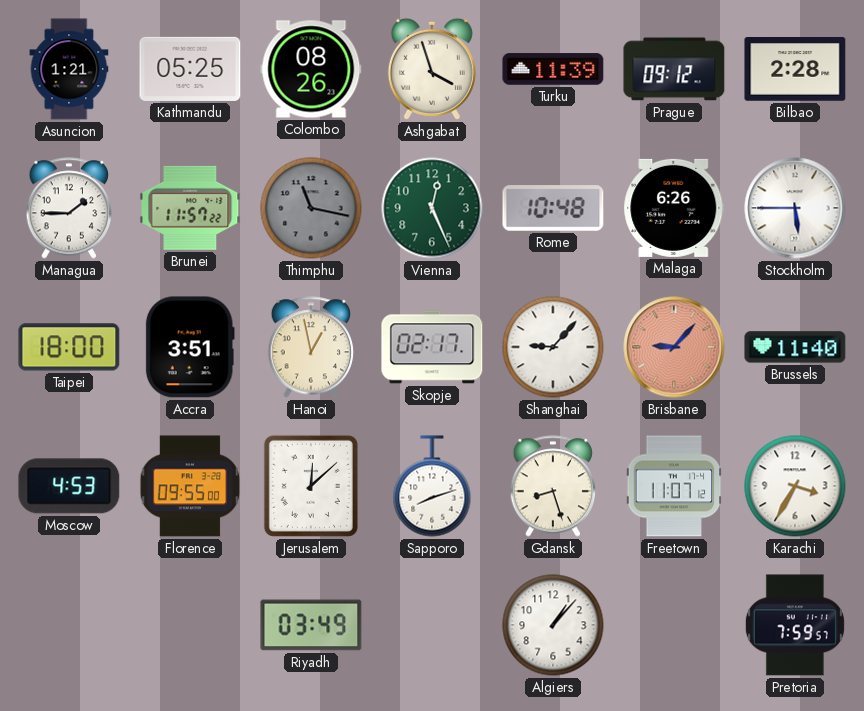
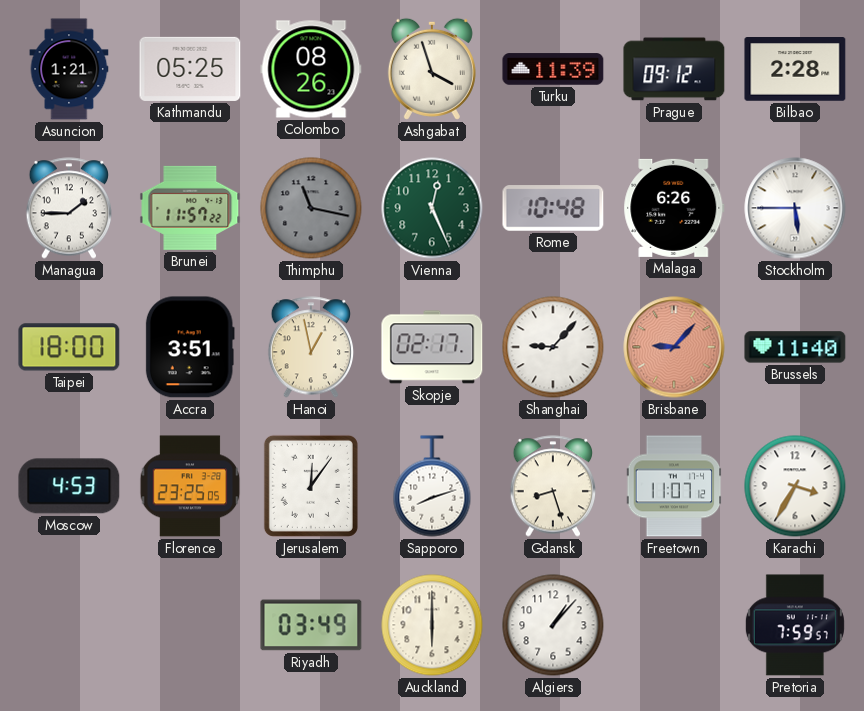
Florence: 09:55 -> 23:25
Jerusalem: 12:08 -> 12:06
Auckland: none -> 6:00
